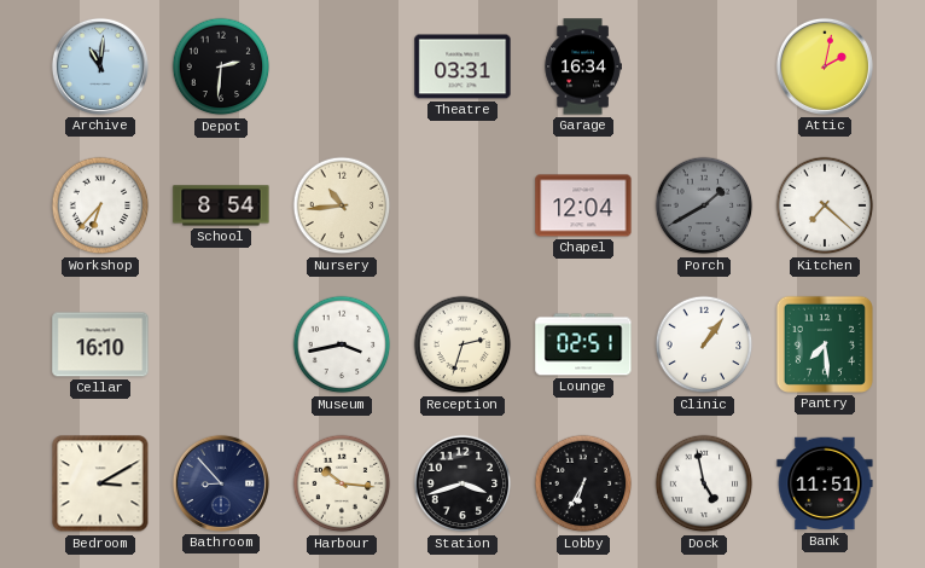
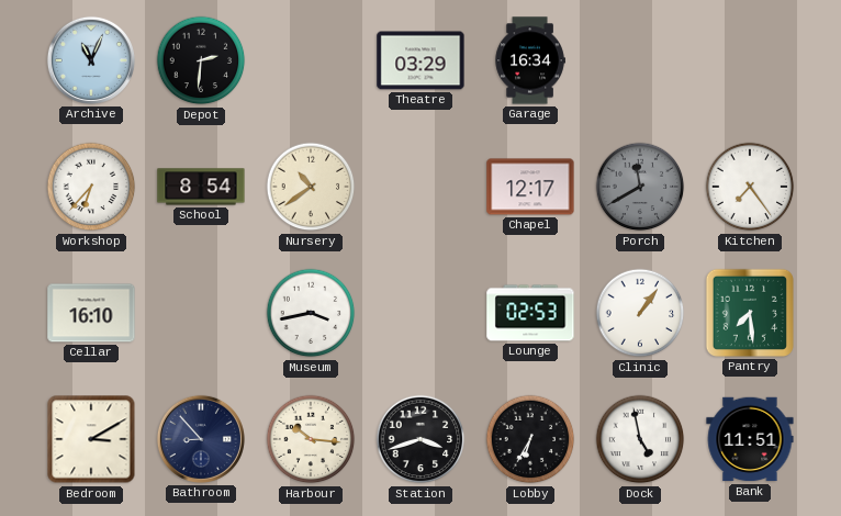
Archive: 11:01 -> 11:04
Theatre: 03:31 -> 03:29
Attic: 2:02 -> none
Nursery: 10:44 -> 10:39
Chapel: 12:04 -> 12:17
Porch: 1:40 -> 11:40
Kitchen: 7:22 -> 7:24
Reception: 2:33 -> none
Lounge: 02:51 -> 02:53
